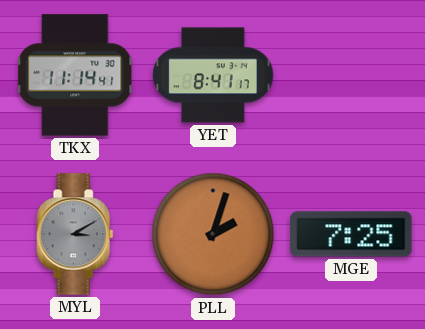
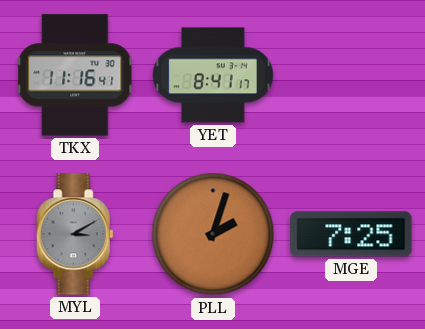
TKX: 11:14 -> 11:16
